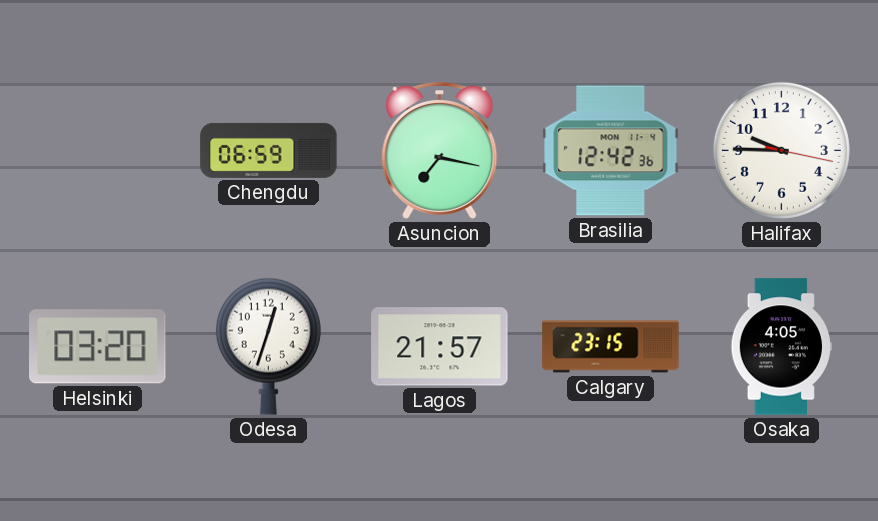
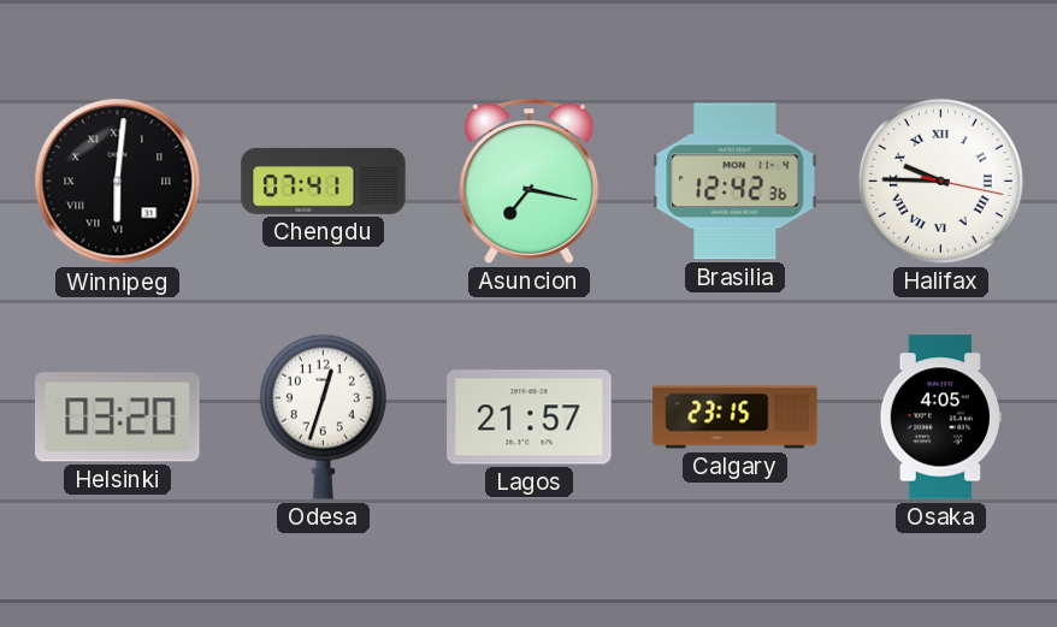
Winnipeg: none -> 6:01
Chengdu: 06:59 -> 07:41
Halifax numerals: Arabic -> Roman
